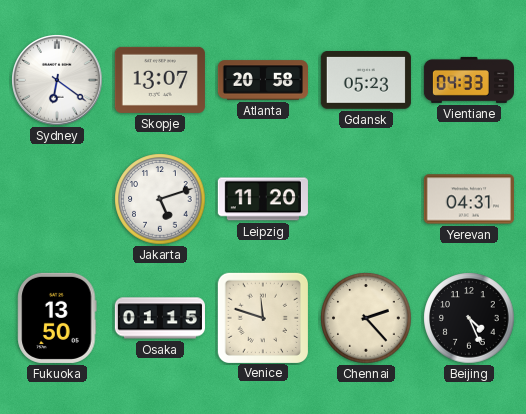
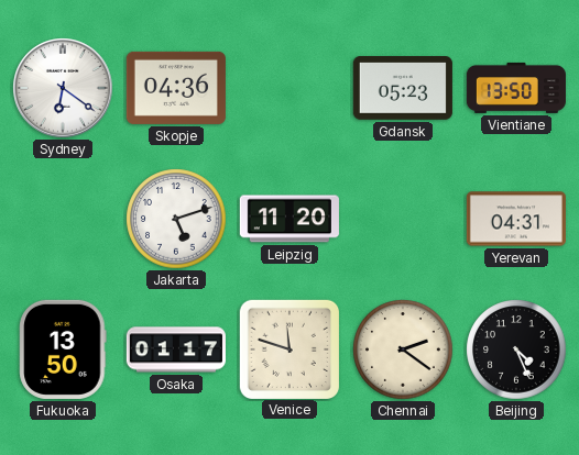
Skopje: 13:07 -> 04:36
Atlanta: 20:58 -> none
Vientiane: 04:33 -> 13:50
Osaka: 01:15 -> 01:17
Chennai: 2:23 -> 2:21
